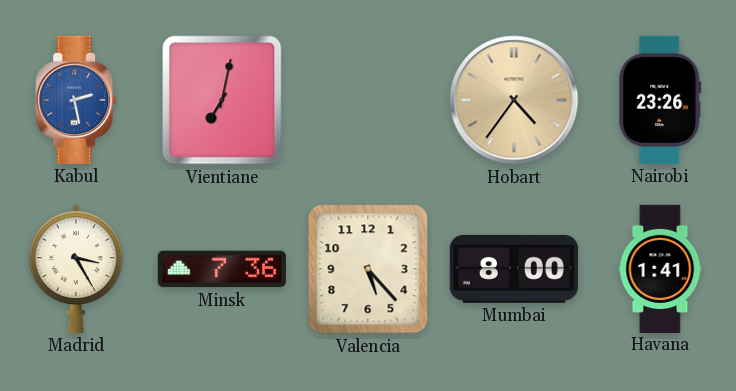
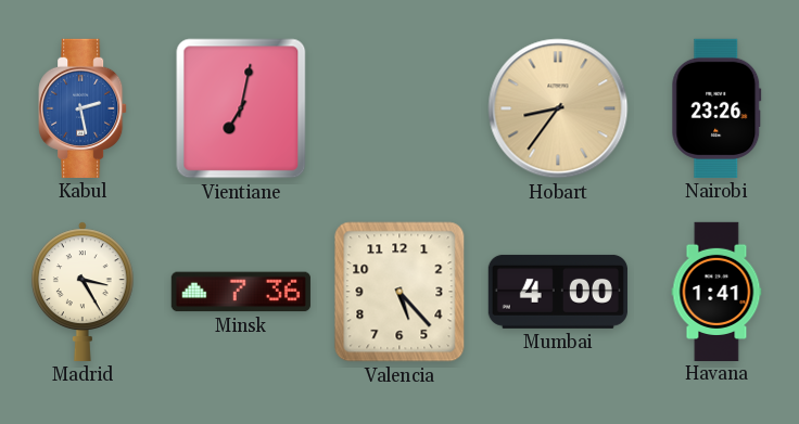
Hobart: 4:36 -> 8:36
Mumbai: 8:00 -> 4:00
